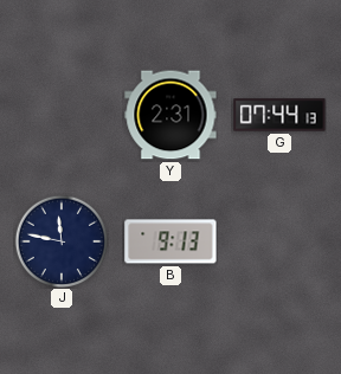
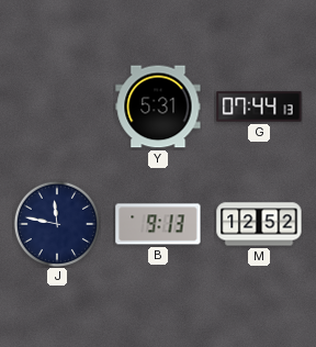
Y: 2:31 -> 5:31
M: none -> 12:52
